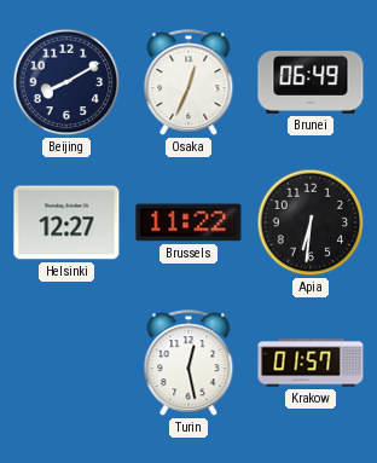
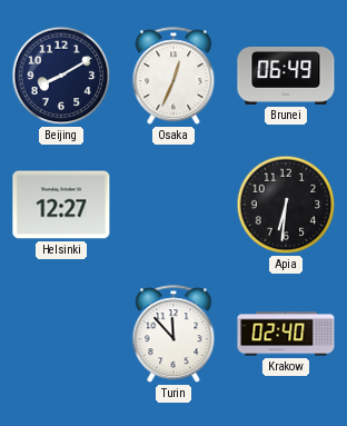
Brussels: 11:22 -> none
Turin: 12:28 -> 11:53
Krakow: 01:57 -> 02:40
